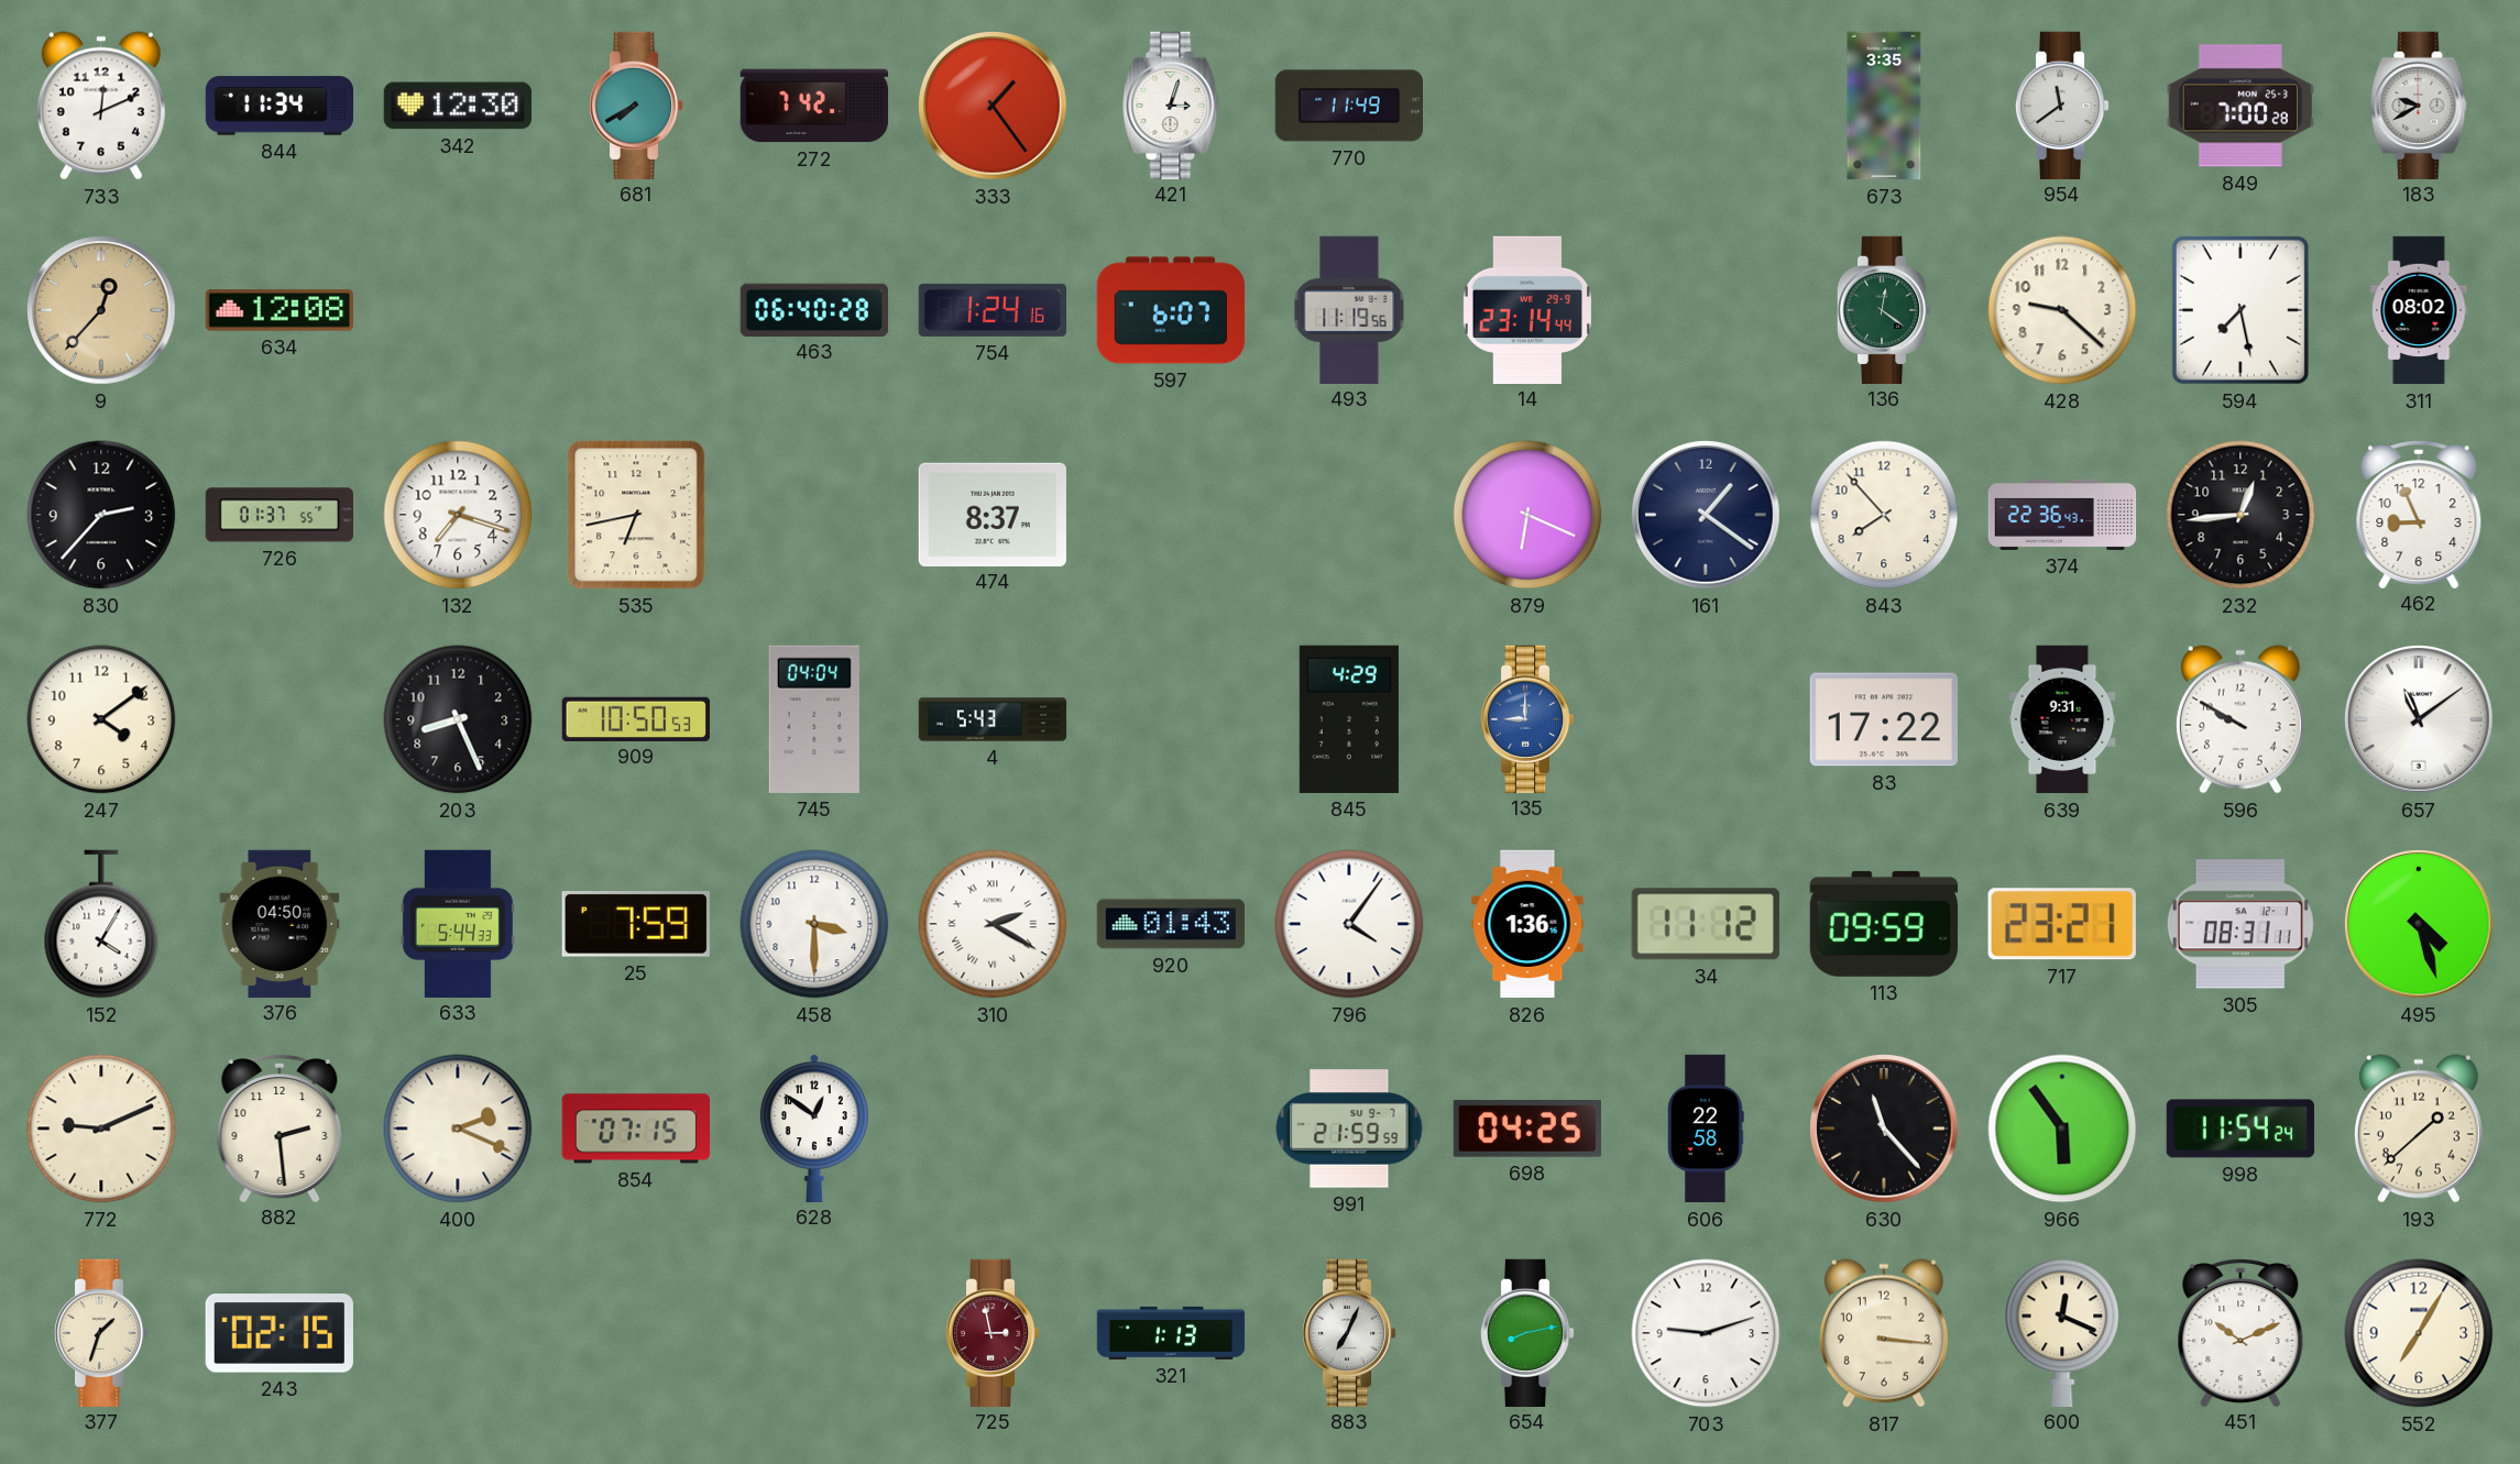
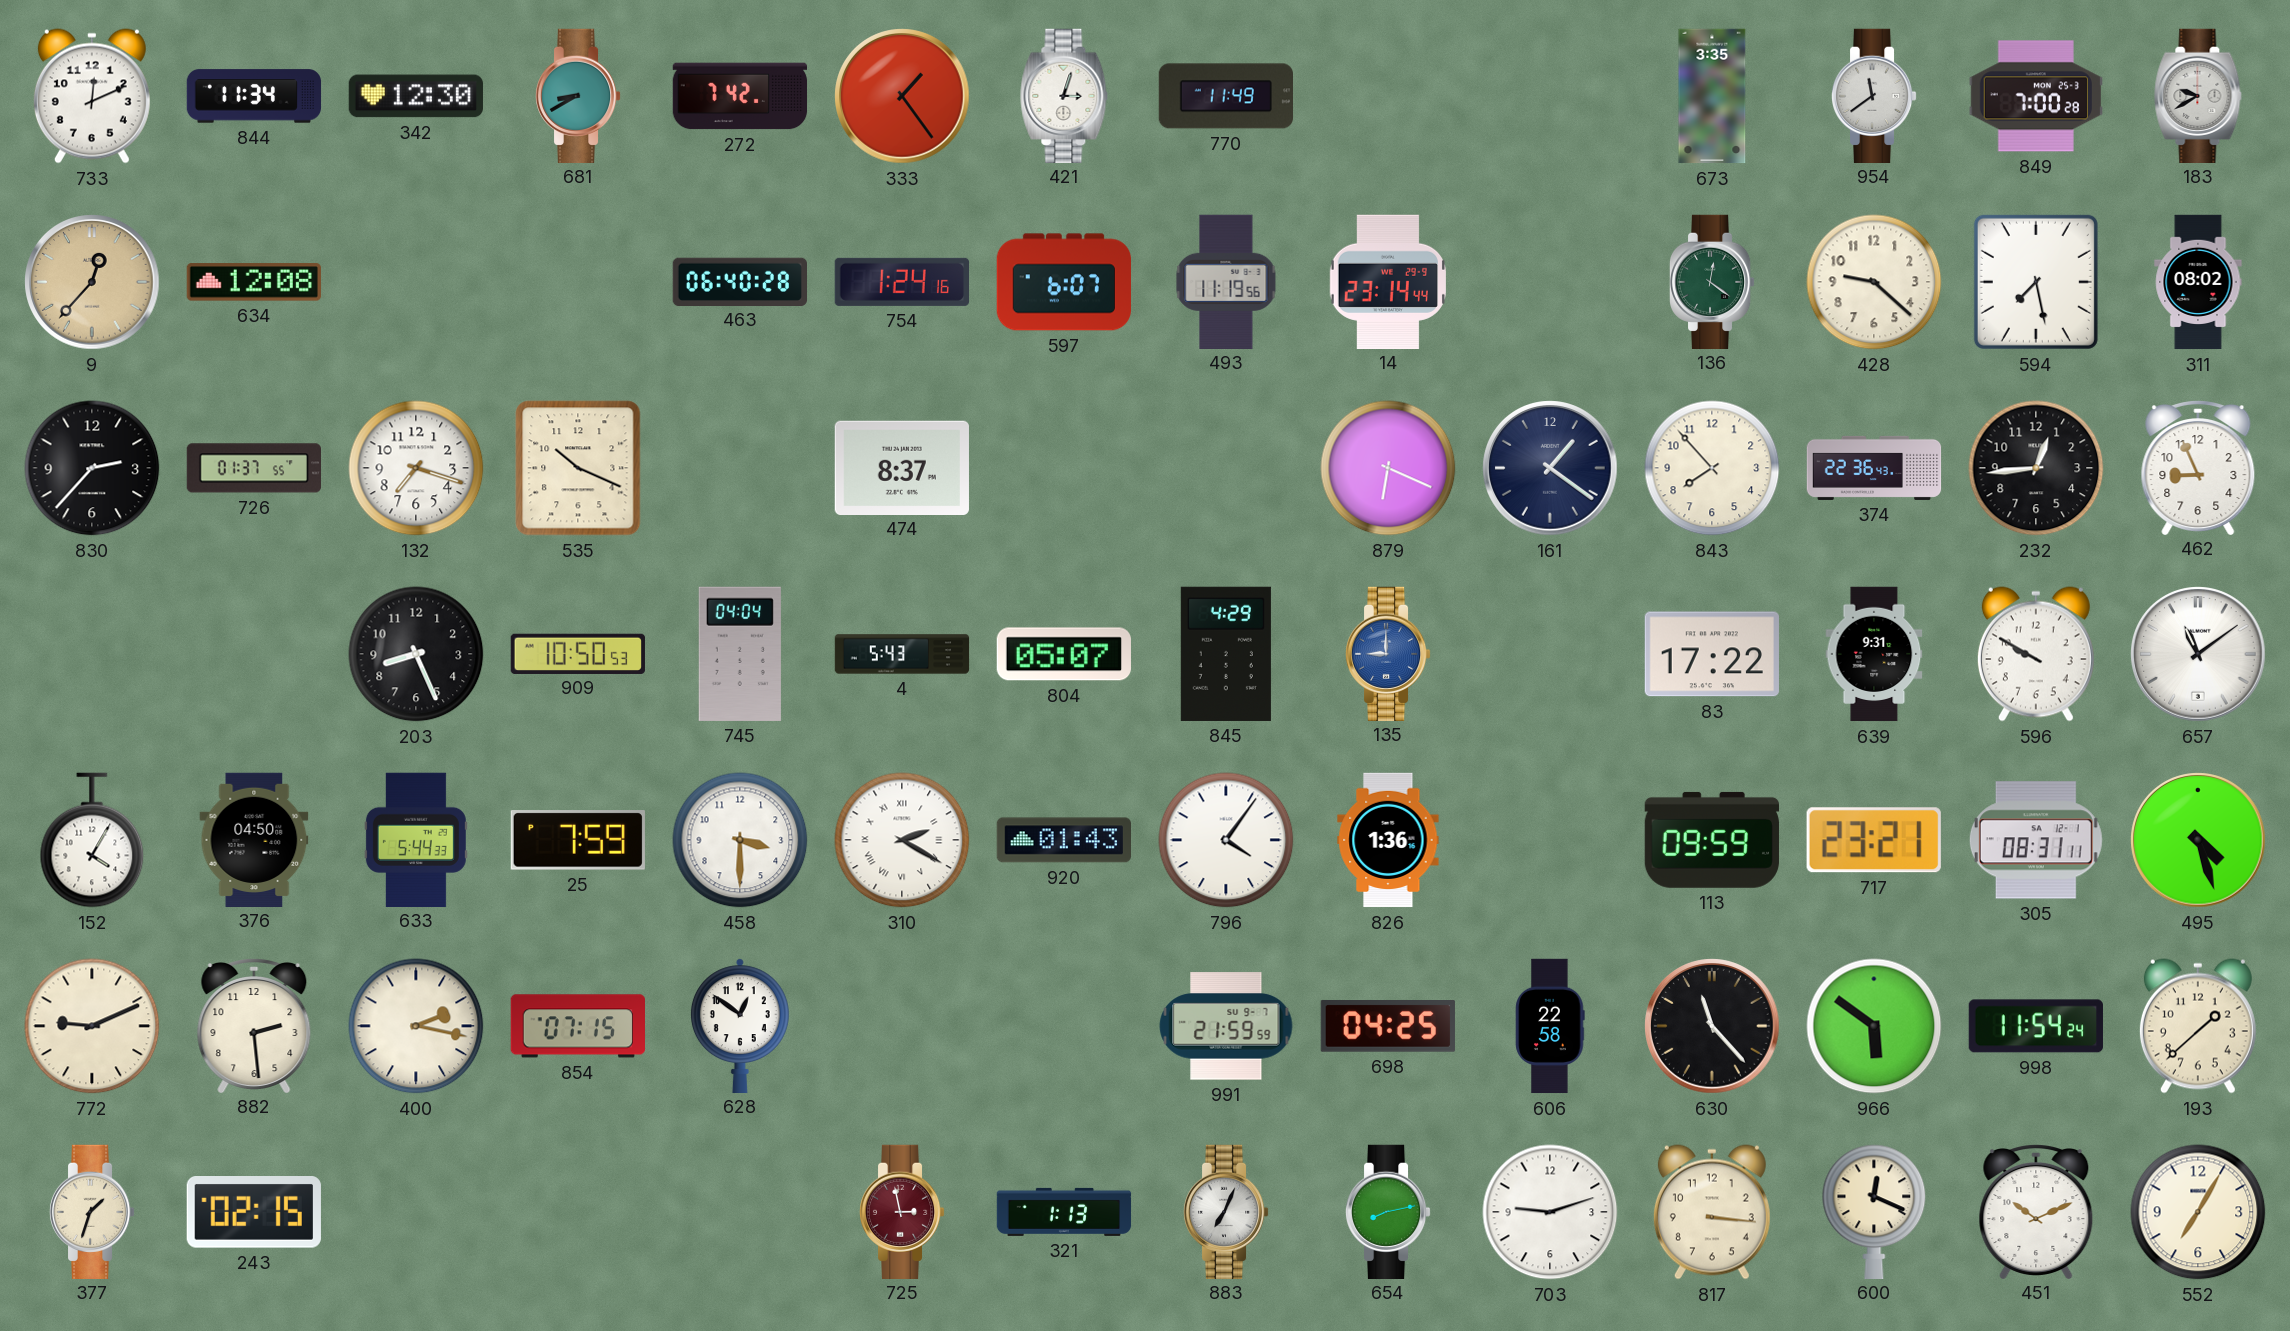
681: 7:40 -> 8:40
535: 6:43 -> 10:19
247: 4:09 -> none
804: none -> 05:07
34: 11:12 -> none
400: 2:19 -> 2:17
966: 5:54 -> 5:51
